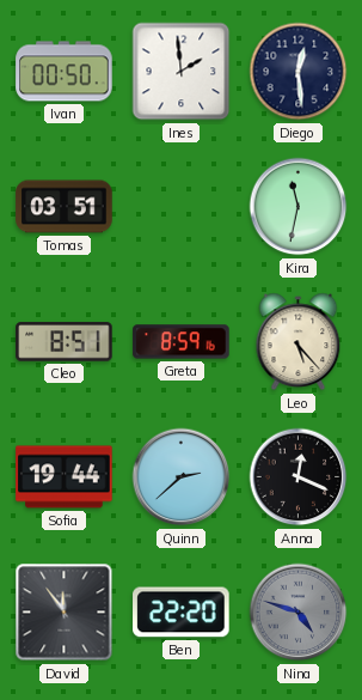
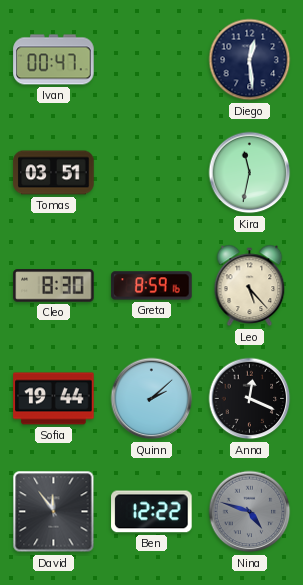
Ivan: 00:50 -> 00:47
Ines: 1:59 -> none
Cleo: 8:51 -> 8:30
Quinn: 2:38 -> 2:08
Ben: 22:20 -> 12:22
